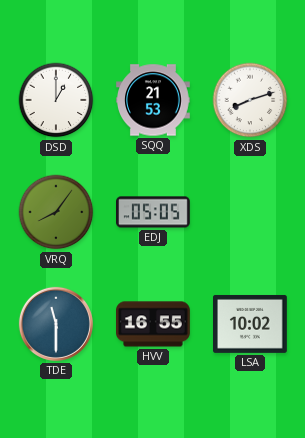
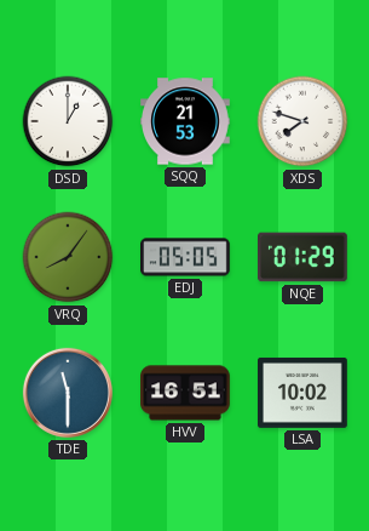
XDS: 8:12 -> 7:48
NQE: none -> 01:29
HVV: 16:55 -> 16:51
